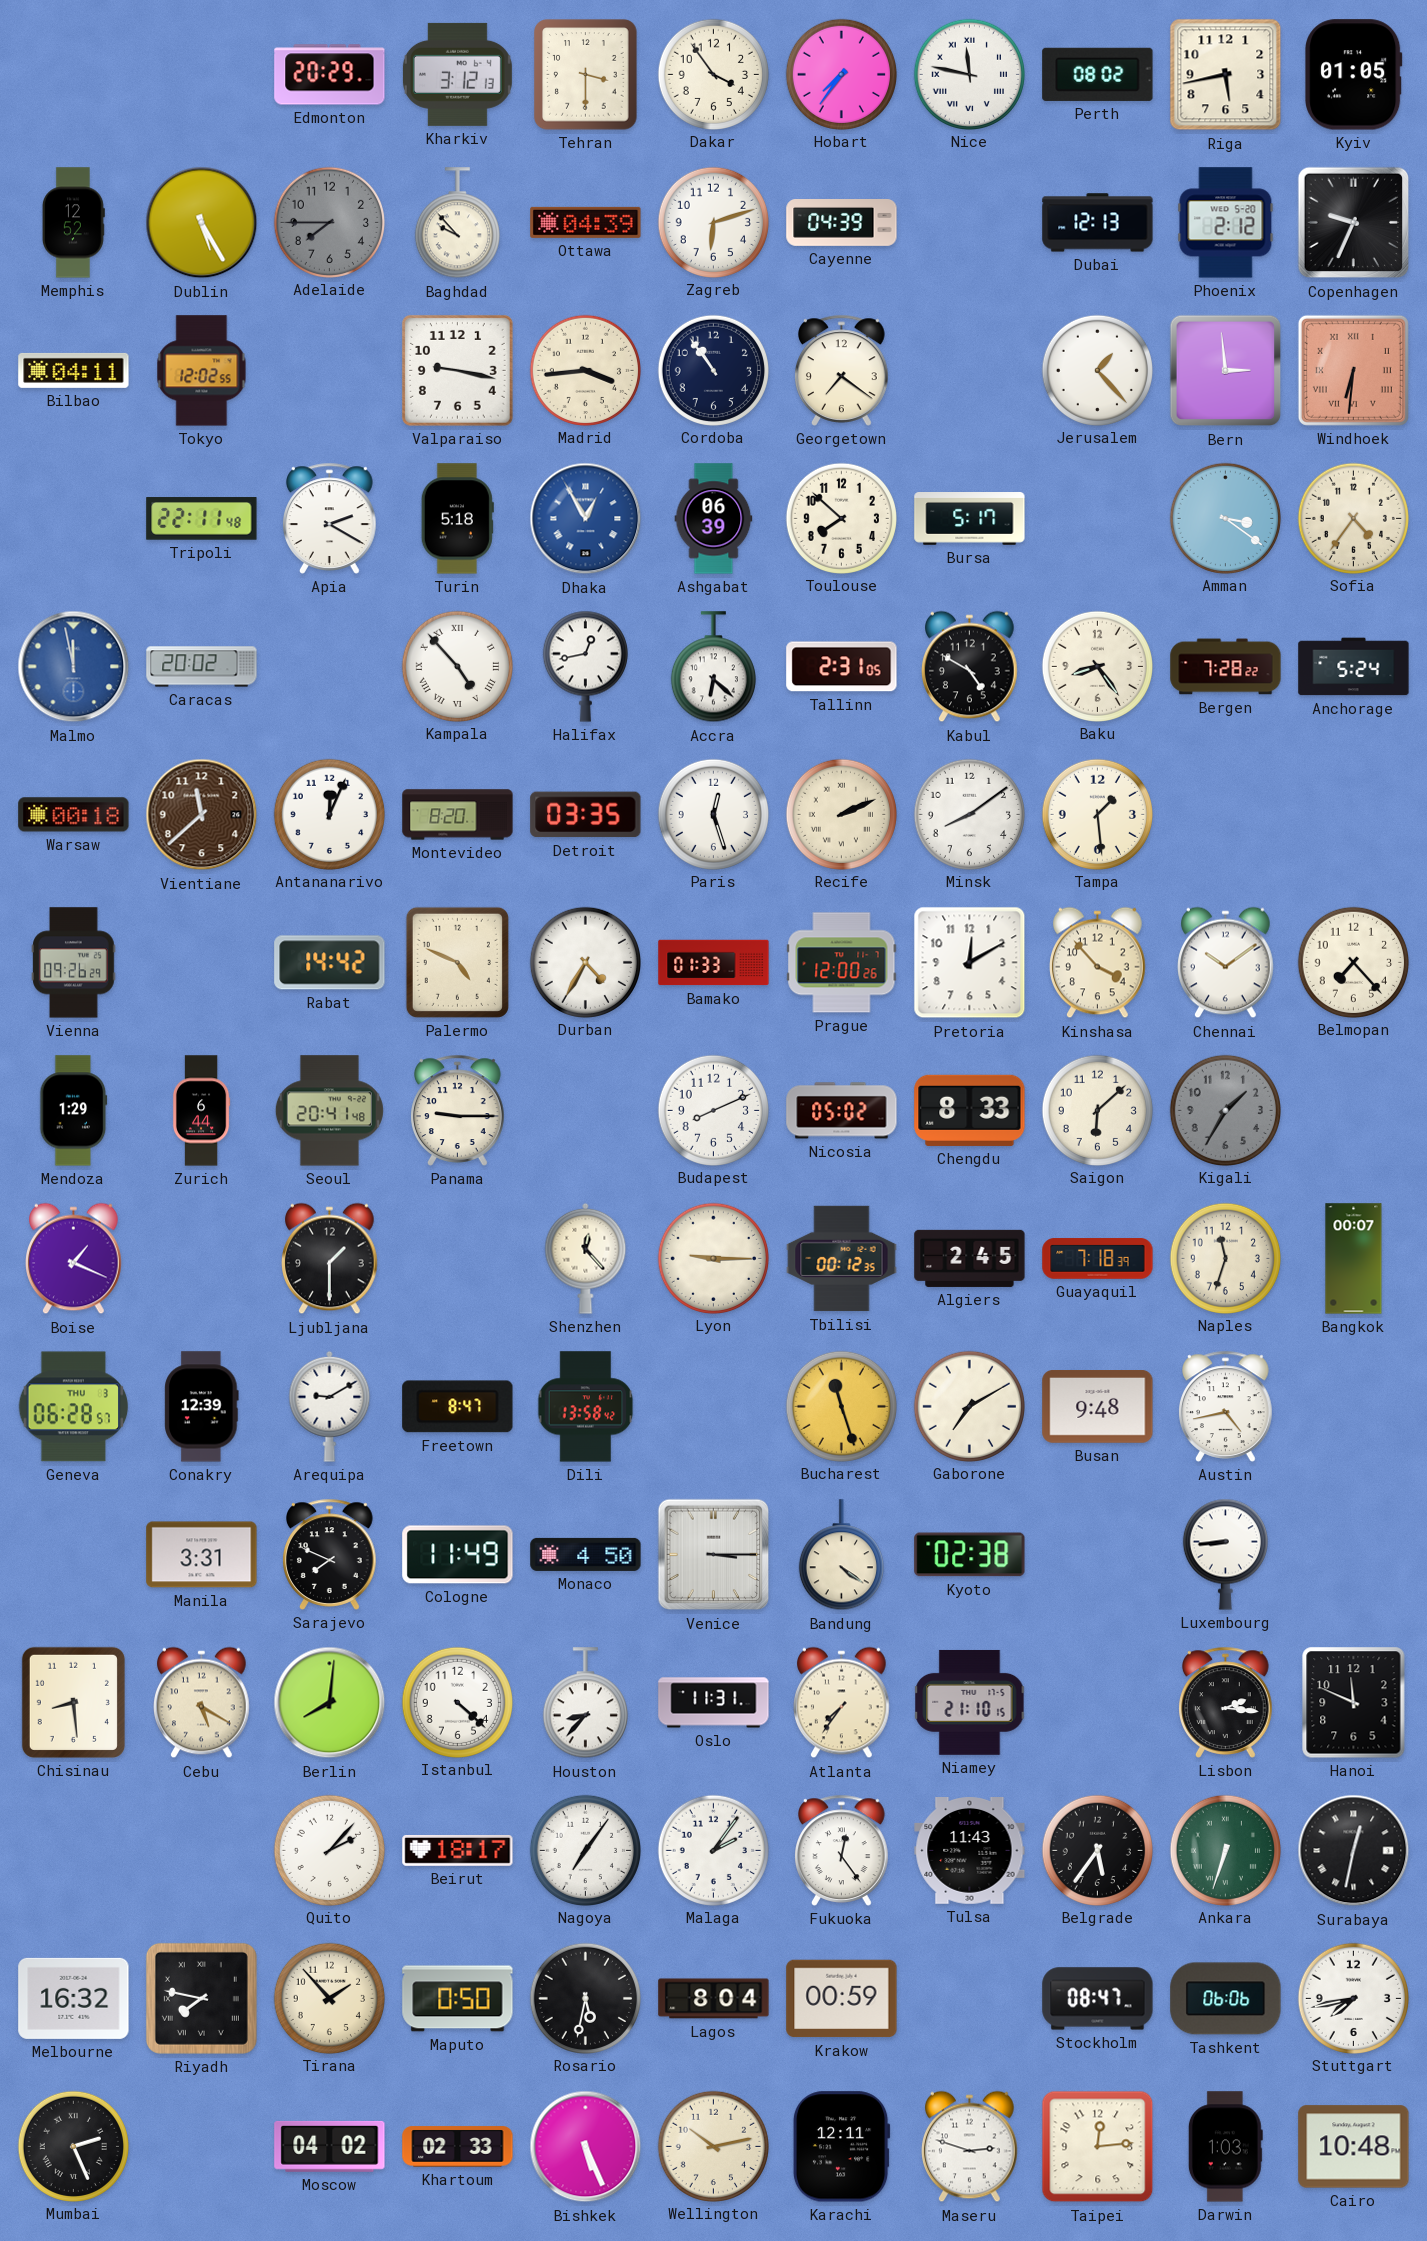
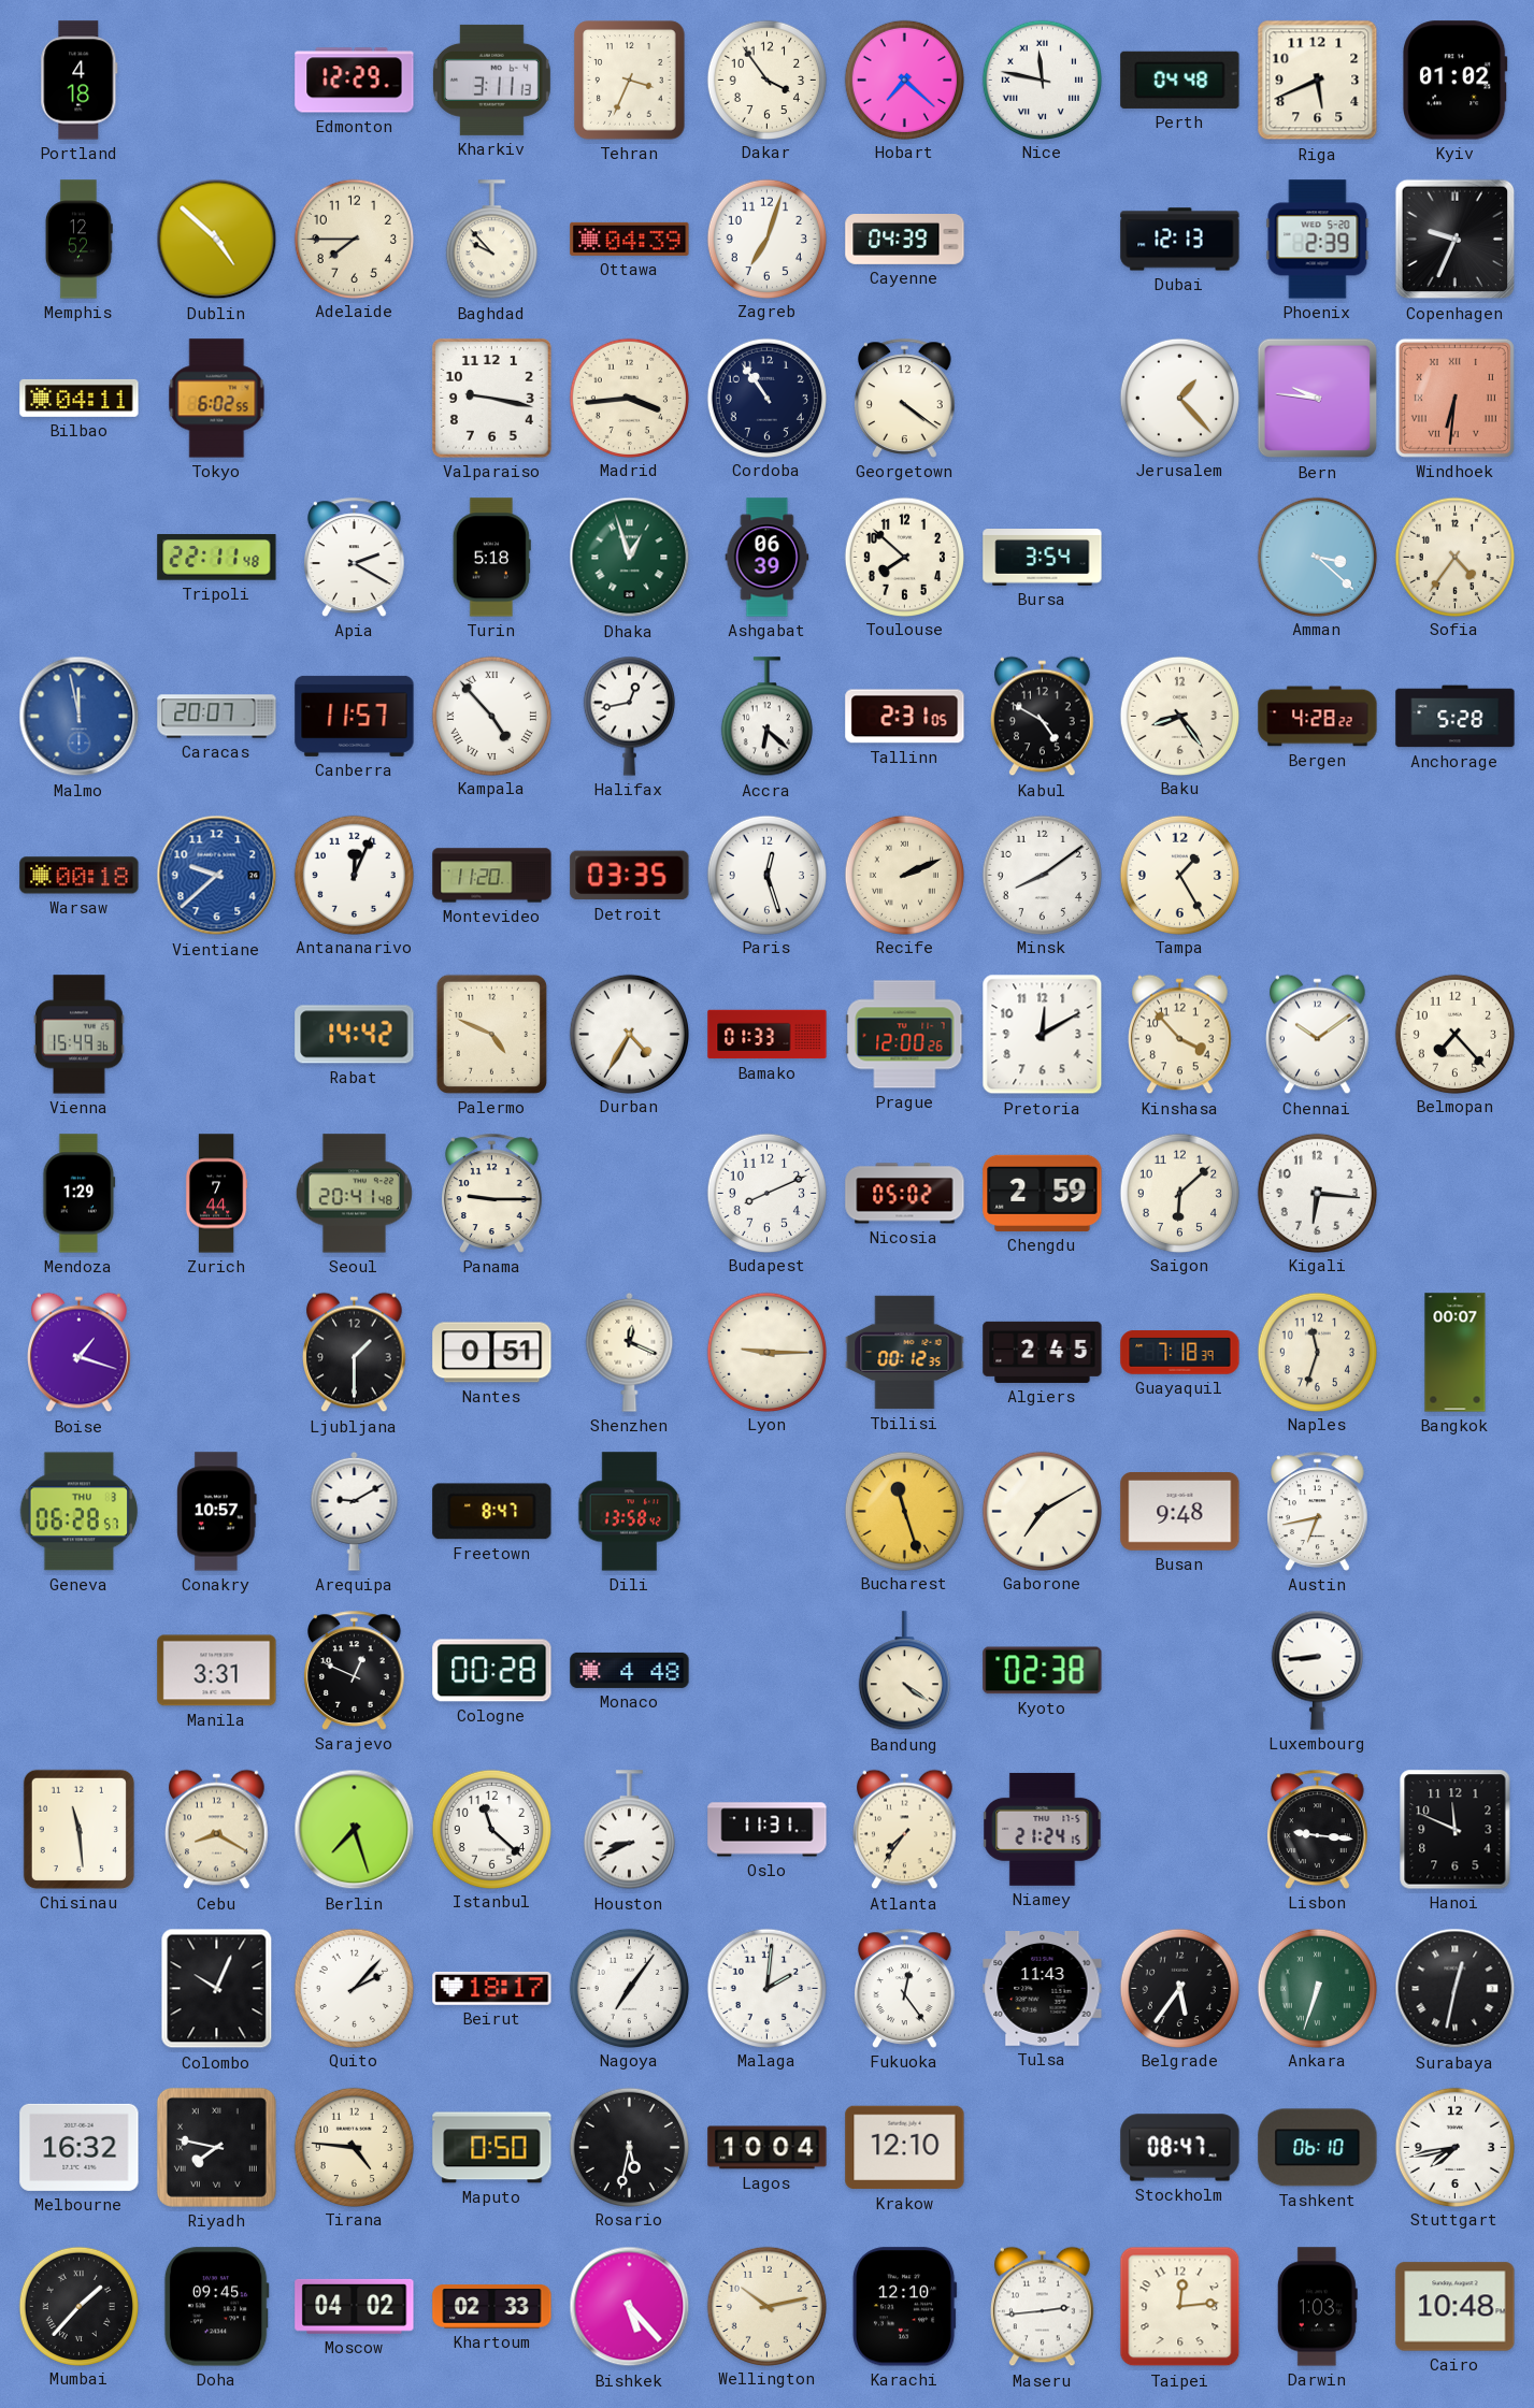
Portland: none -> 4:18
Edmonton: 20:29 -> 12:29
Kharkiv: 3:12 -> 3:11
Tehran: 3:30 -> 3:34
Hobart: 7:36 -> 7:22
Perth: 08:02 -> 04:48
Riga: 5:43 -> 5:41
Kyiv: 01:05 -> 01:02
Dublin: 5:25 -> 4:52
Adelaide dial: grey -> cream
Zagreb: 6:12 -> 7:03
Phoenix: 2:12 -> 2:39
Tokyo: 12:02 -> 6:02
Georgetown: 7:21 -> 4:21
Bern: 2:59 -> 9:46
Dhaka: 12:55 -> 12:57
Dhaka dial: blue -> green
Bursa: 5:17 -> 3:54
Amman: 3:21 -> 3:22
Caracas: 20:02 -> 20:07
Canberra: none -> 11:57
Bergen: 7:28 -> 4:28
Anchorage: 5:24 -> 5:28
Vientiane: 11:38 -> 9:38
Vientiane dial: brown -> blue
Montevideo: 8:20 -> 11:20
Tampa: 1:29 -> 1:25
Vienna: 09:26 -> 15:49
Zurich: 6:44 -> 7:44
Chengdu: 8:33 -> 2:59
Kigali: 1:35 -> 6:16
Kigali dial: grey -> white
Boise: 1:19 -> 1:18
Nantes: none -> 0:51
Shenzhen: 12:23 -> 12:19
Conakry: 12:39 -> 10:57
Austin: 4:43 -> 6:43
Sarajevo: 7:49 -> 12:49
Cologne: 11:49 -> 00:28
Monaco: 4:50 -> 4:48
Venice: 3:15 -> none
Chisinau: 8:29 -> 11:29
Cebu: 5:20 -> 8:20
Berlin: 8:01 -> 7:27
Istanbul: 4:22 -> 11:22
Houston: 8:37 -> 8:41
Niamey: 21:10 -> 21:24
Lisbon: 2:16 -> 9:16
Colombo: none -> 10:04
Malaga: 2:06 -> 2:01
Tirana: 1:53 -> 4:46
Lagos: 8:04 -> 10:04
Krakow: 00:59 -> 12:10
Tashkent: 06:06 -> 06:10
Mumbai: 2:26 -> 1:37
Doha: none -> 09:45
Bishkek: 5:26 -> 5:23
Karachi: 12:11 -> 12:10
Maseru: 2:48 -> 2:44
